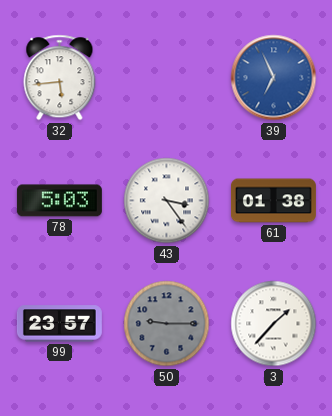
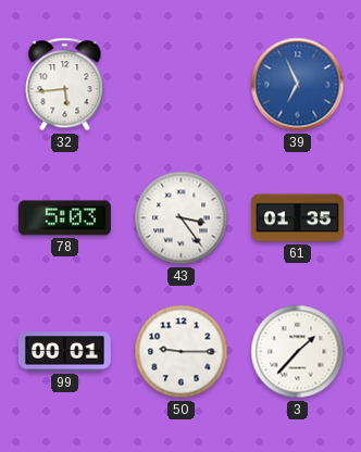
61: 01:38 -> 01:35
99: 23:57 -> 00:01
50 dial: grey -> white
